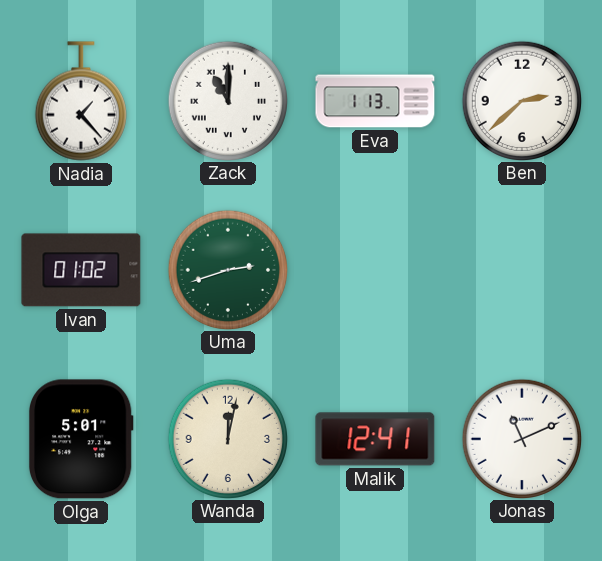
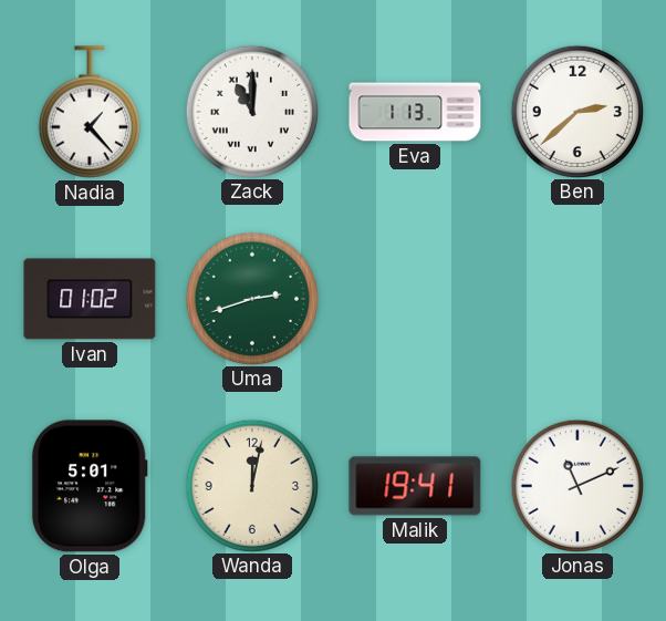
Malik: 12:41 -> 19:41
